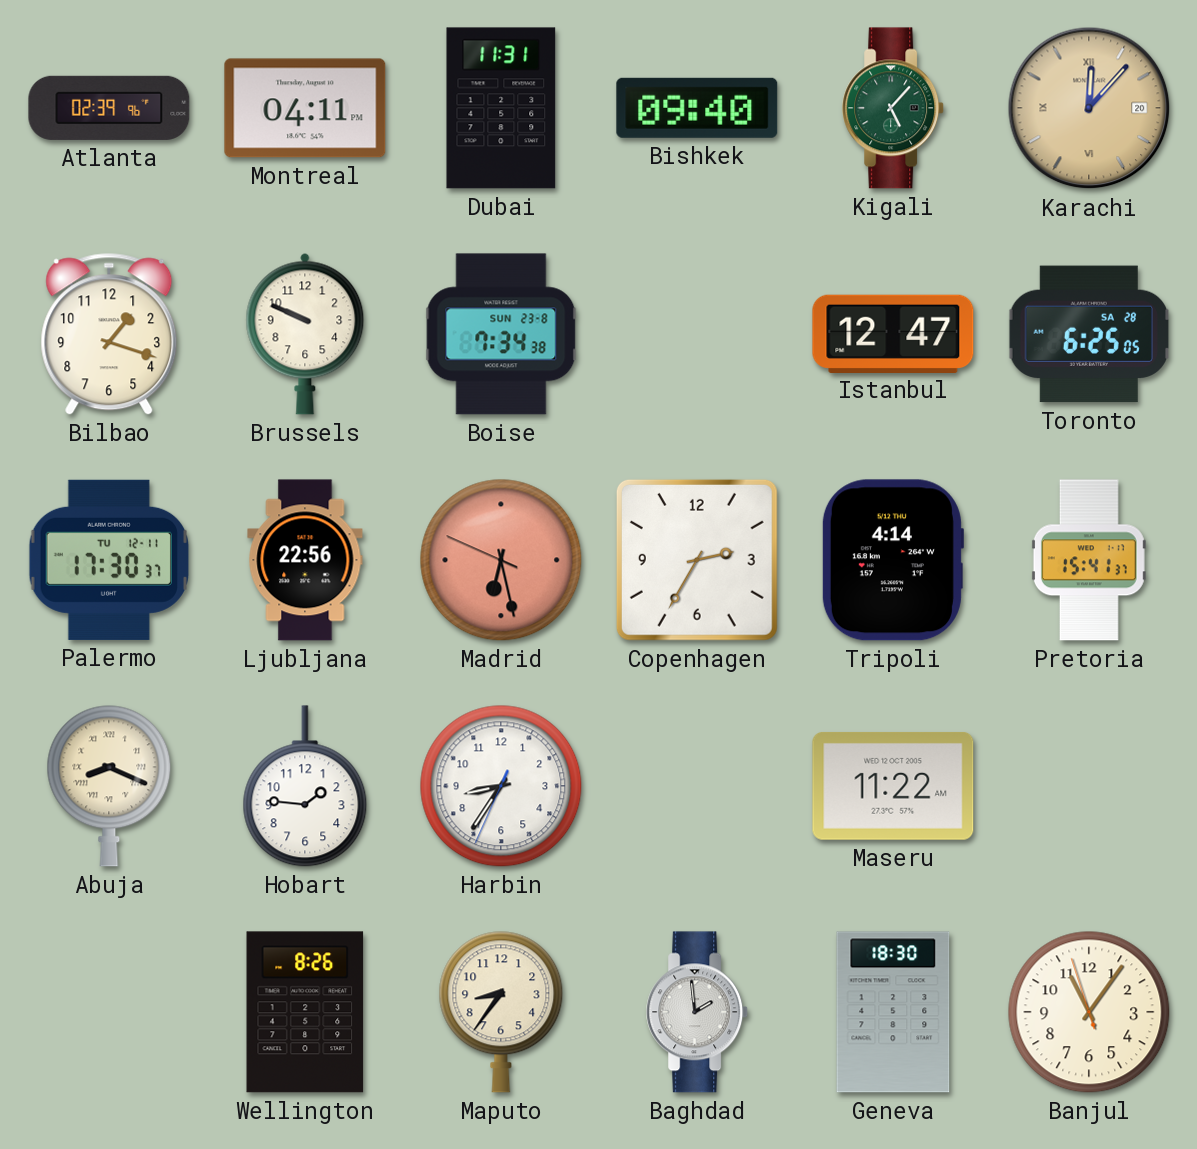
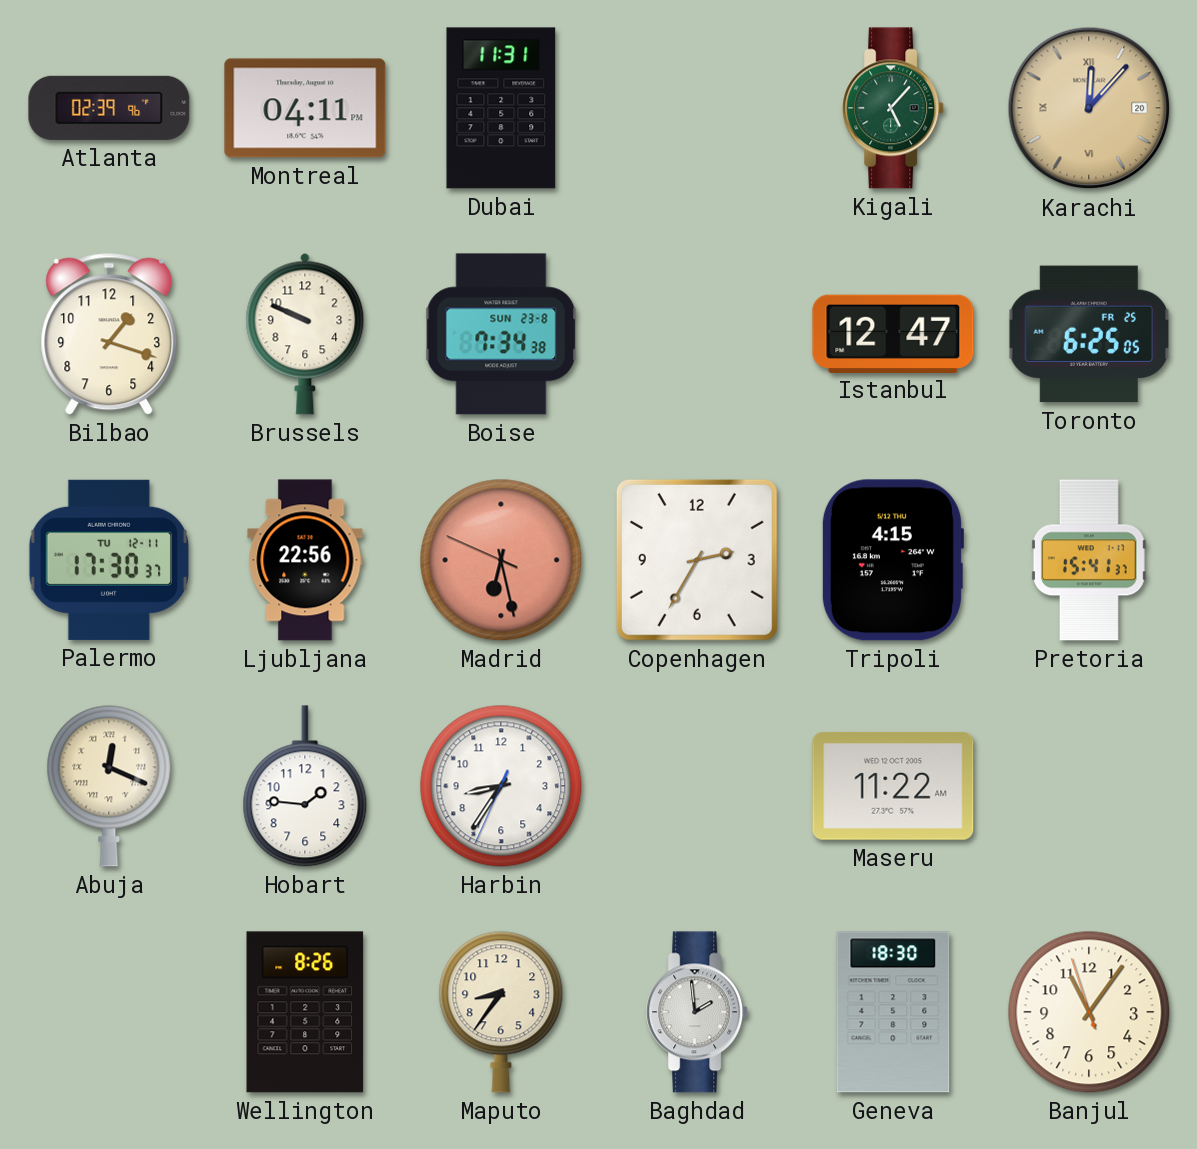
Bishkek: 09:40 -> none
Toronto date: SA 28 -> FR 25
Tripoli: 4:14 -> 4:15
Abuja: 8:19 -> 12:19
